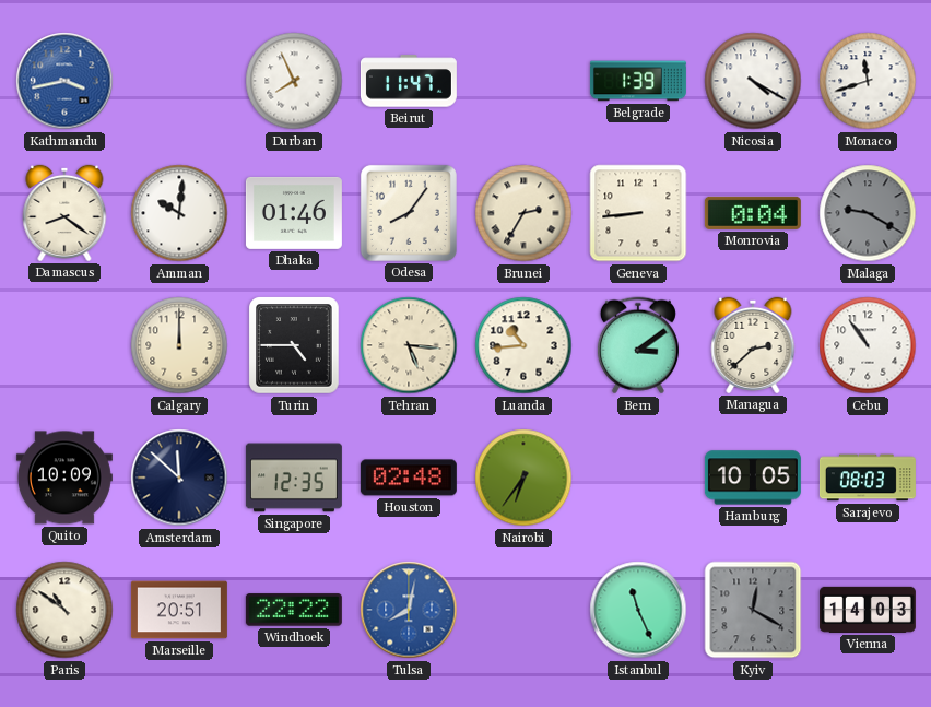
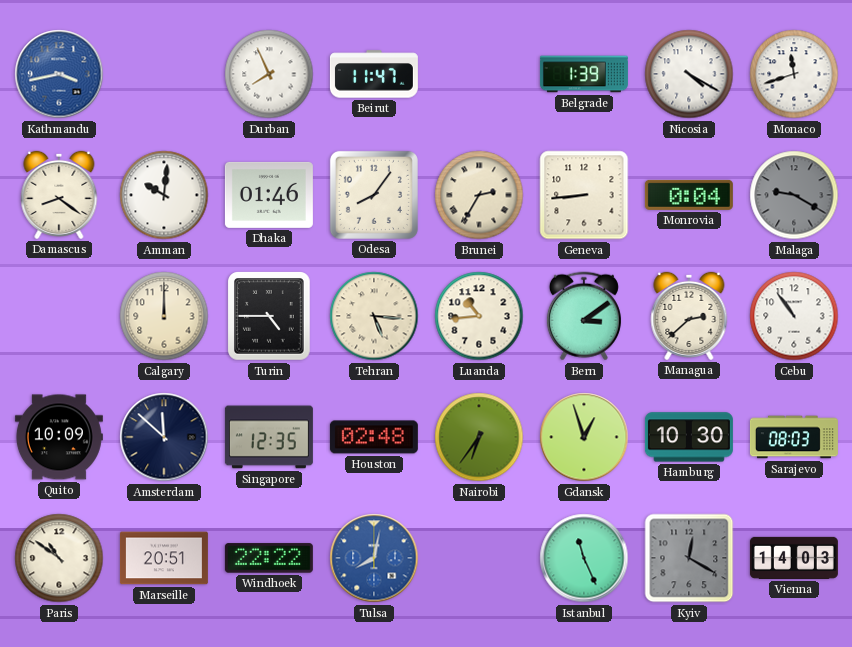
Gdansk: none -> 12:57
Hamburg: 10:05 -> 10:30
